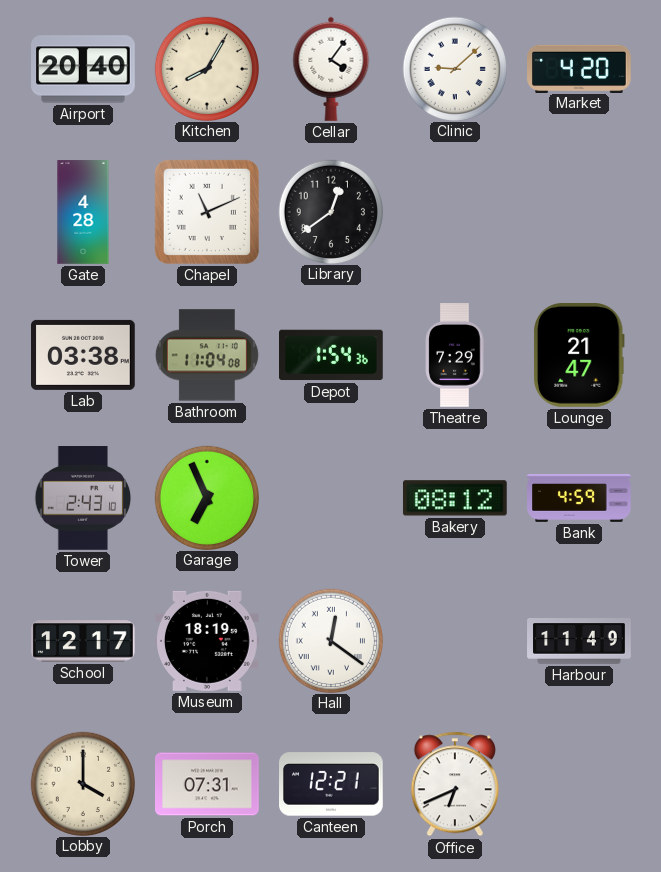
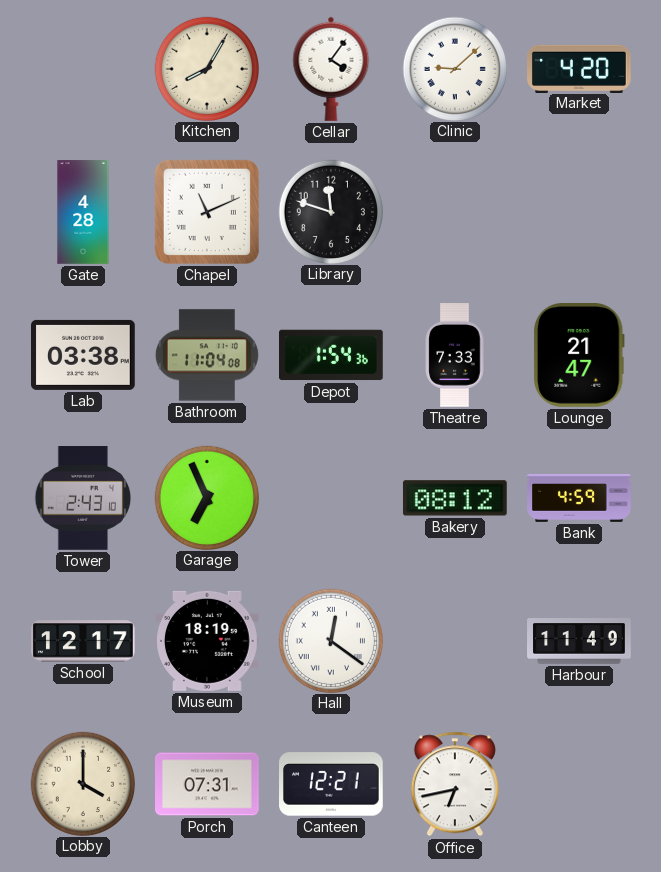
Airport: 20:40 -> none
Library: 12:39 -> 11:48
Theatre: 7:29 -> 7:33
Office: 6:41 -> 6:43
